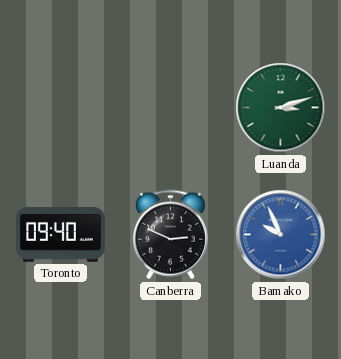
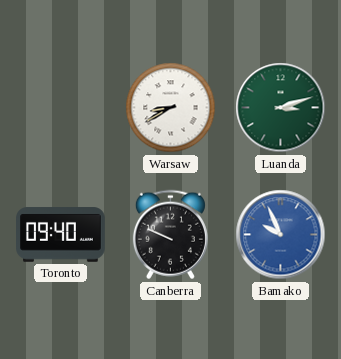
Warsaw: none -> 8:40
Canberra: 2:49 -> 9:49
